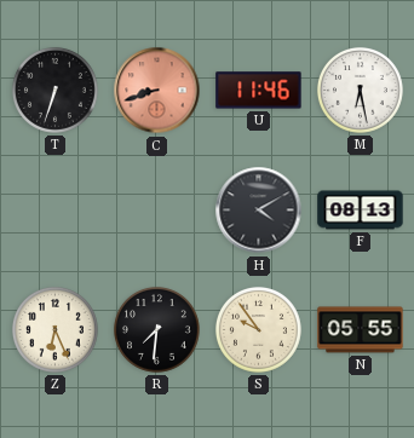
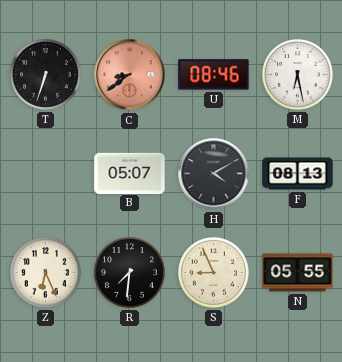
C: 8:42 -> 8:39
U: 11:46 -> 08:46
B: none -> 05:07
S: 9:54 -> 8:56
